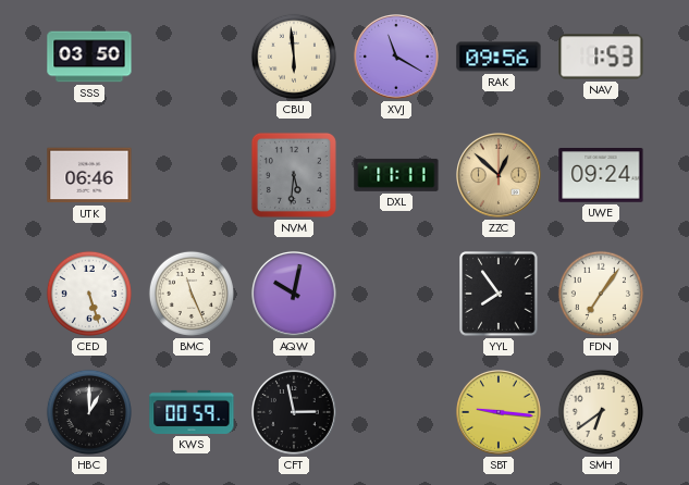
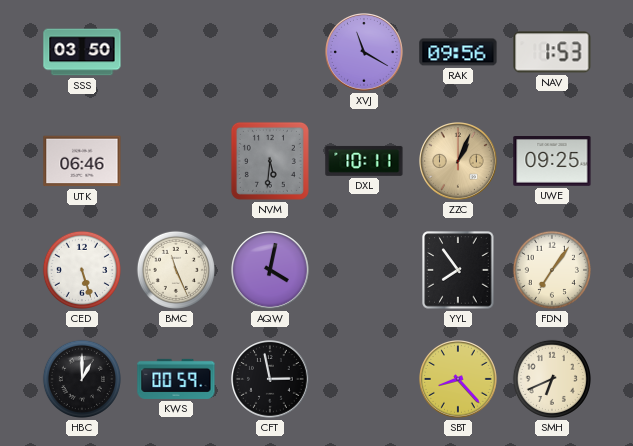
CBU: 5:59 -> none
DXL: 11:11 -> 10:11
ZZC: 12:52 -> 1:04
UWE: 09:24 -> 09:25
AQW: 10:02 -> 4:02
SBT: 9:16 -> 8:23
SMH: 6:39 -> 6:41
